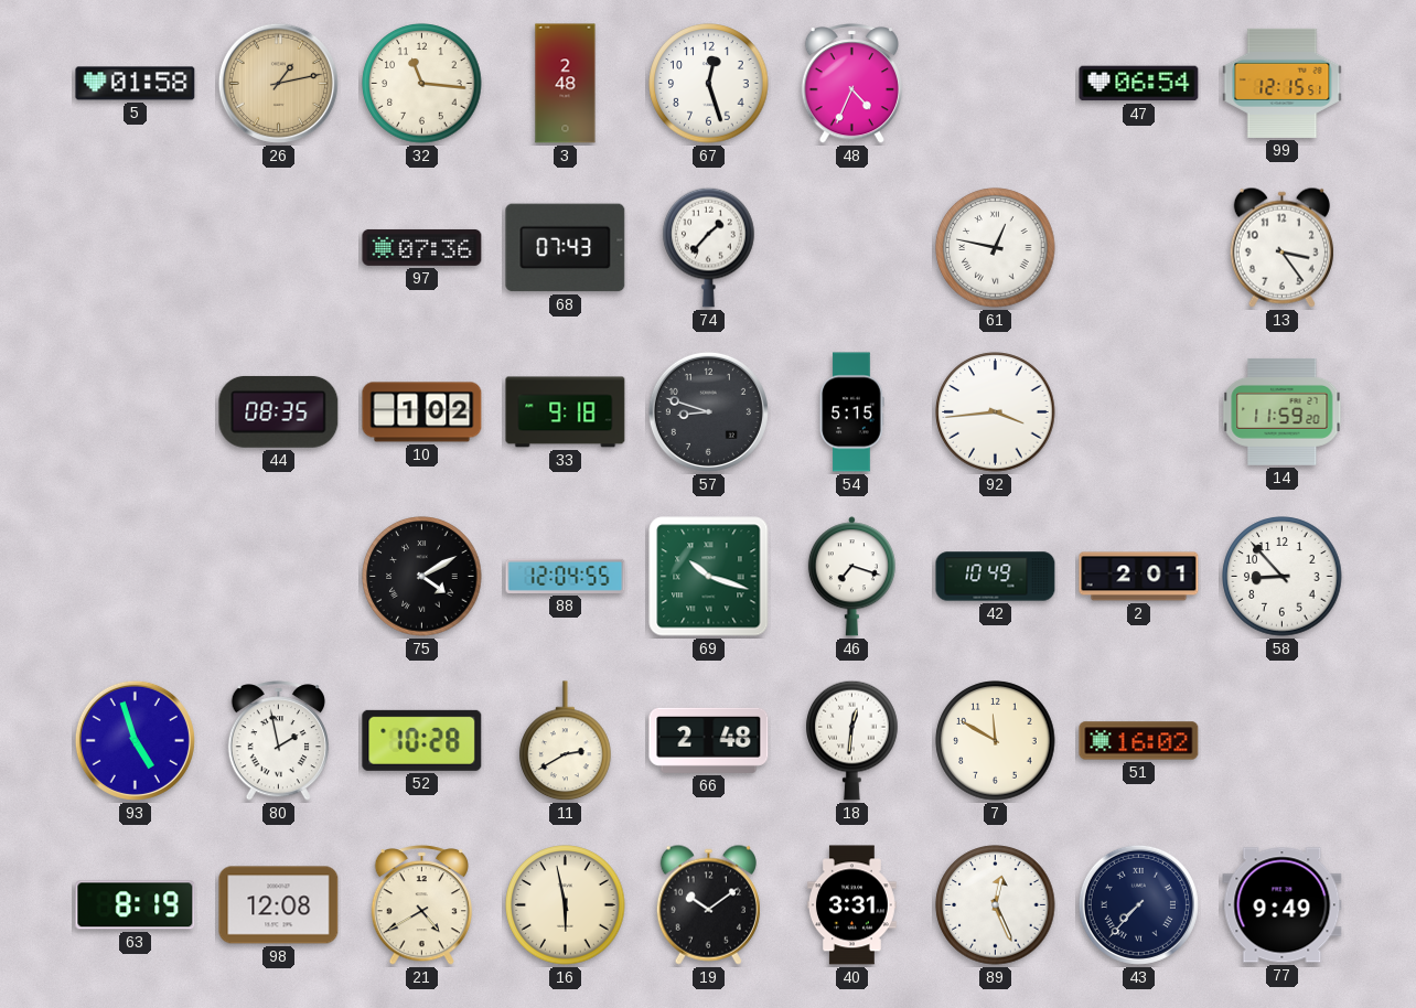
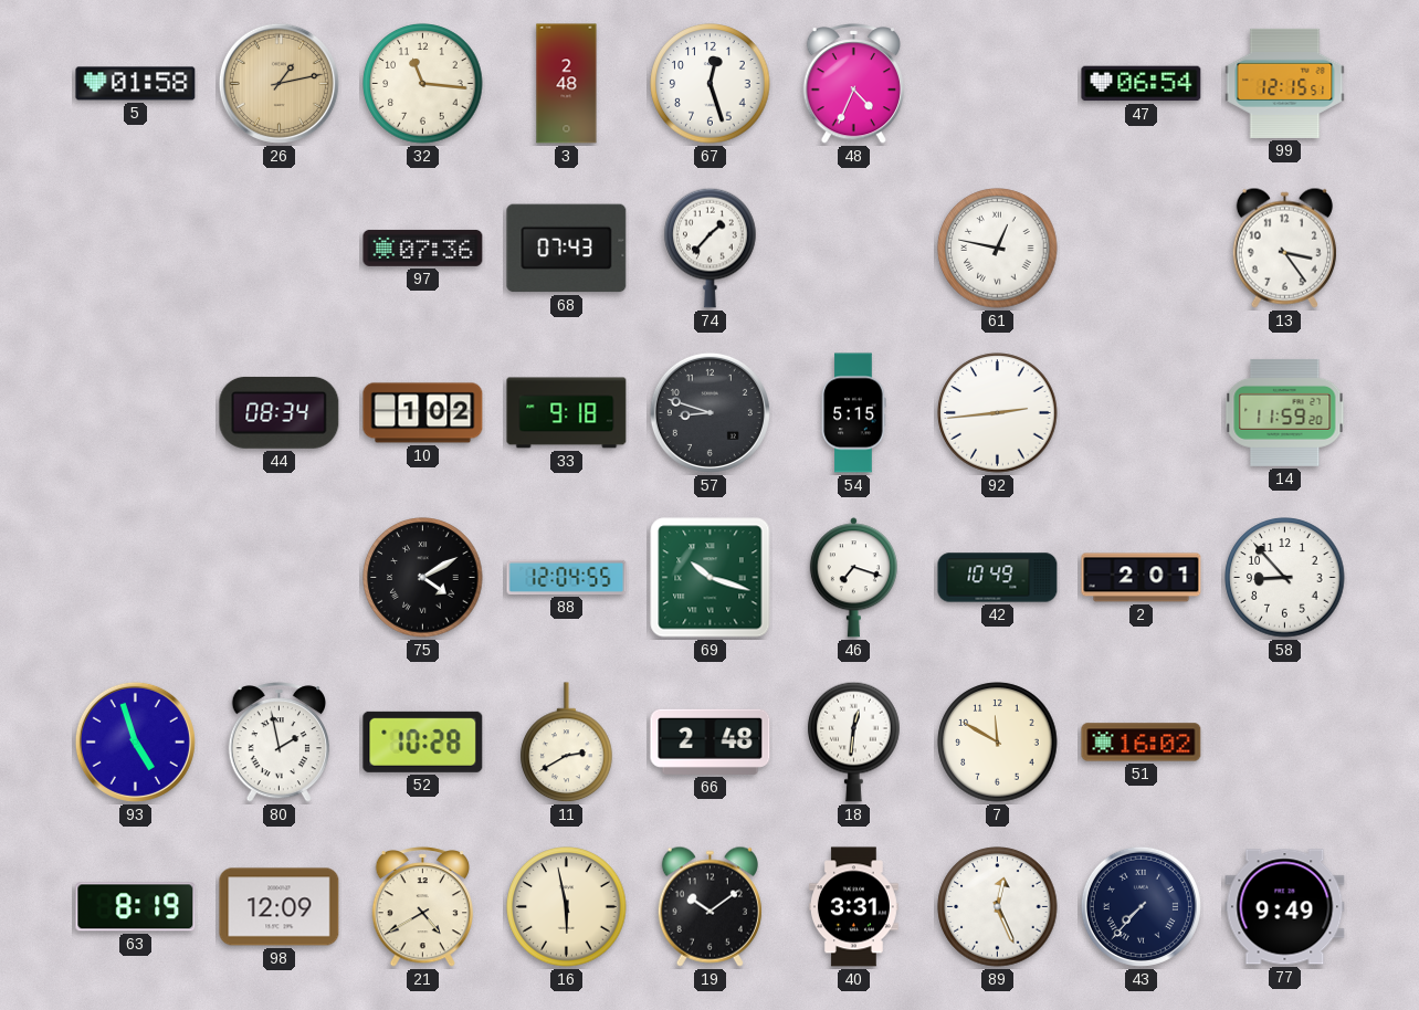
44: 08:35 -> 08:34
92: 3:44 -> 2:44
98: 12:08 -> 12:09
